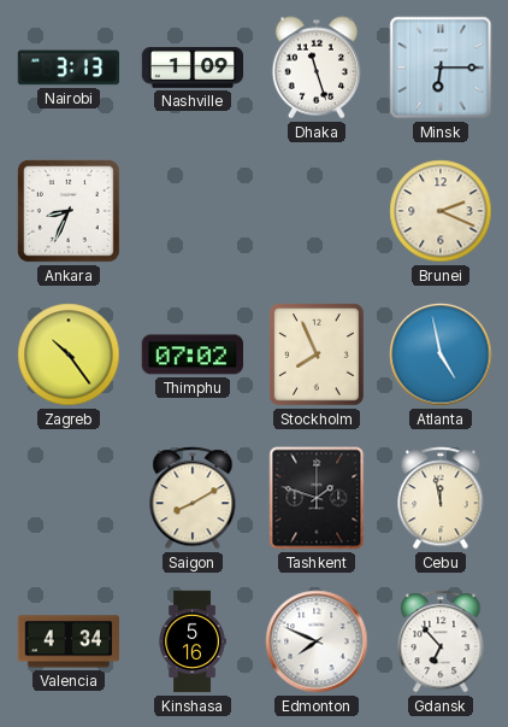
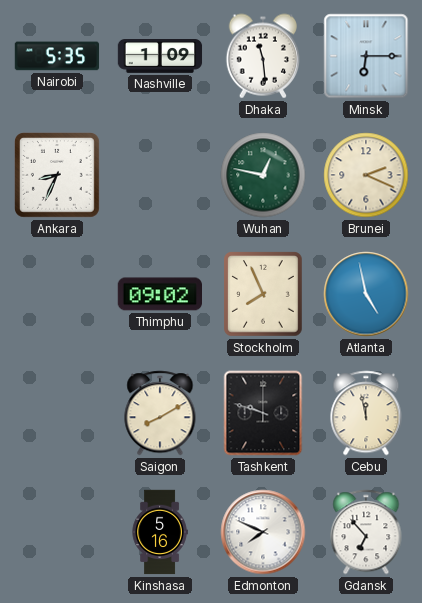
Nairobi: 3:13 -> 5:35
Dhaka: 11:27 -> 11:29
Wuhan: none -> 12:47
Zagreb: 10:24 -> none
Thimphu: 07:02 -> 09:02
Tashkent: 1:48 -> 9:48
Valencia: 4:34 -> none
